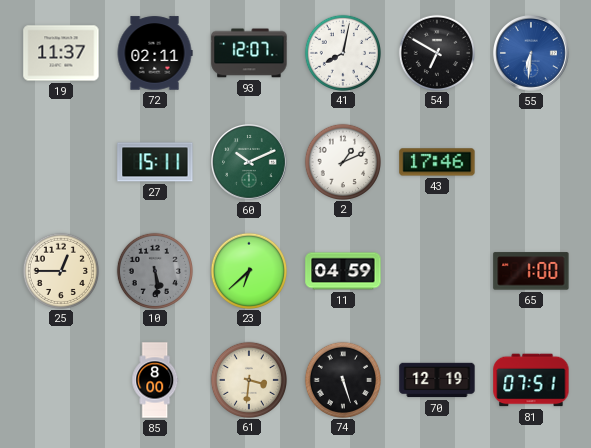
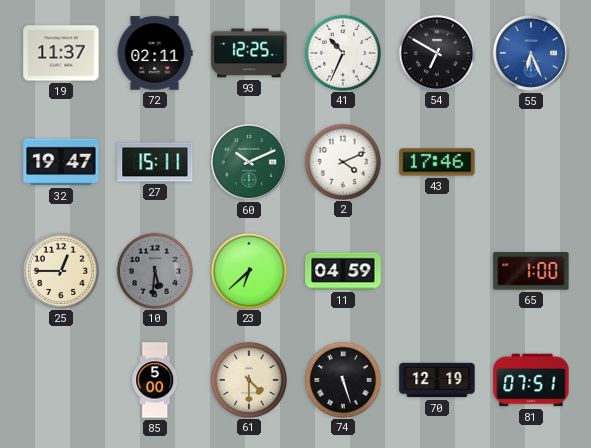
93: 12:07 -> 12:25
41: 8:02 -> 10:34
55: 6:31 -> 6:26
32: none -> 19:47
2: 1:11 -> 4:11
10: 5:29 -> 5:31
85: 8:00 -> 5:00
61: 3:31 -> 4:30
